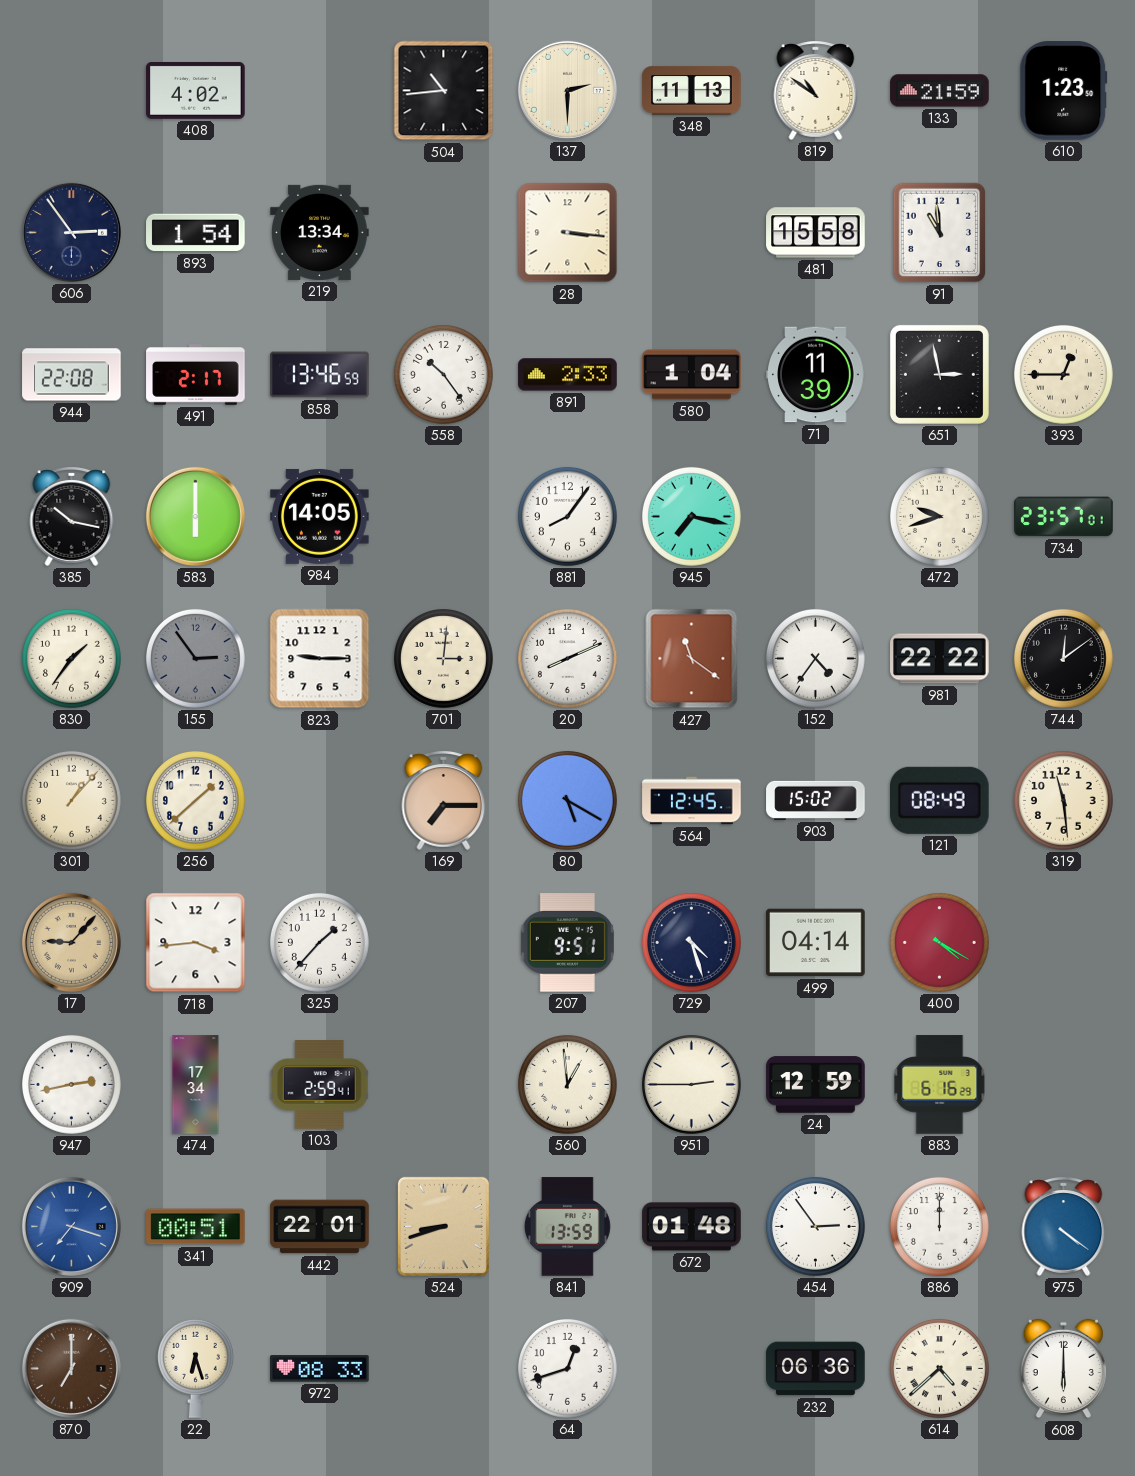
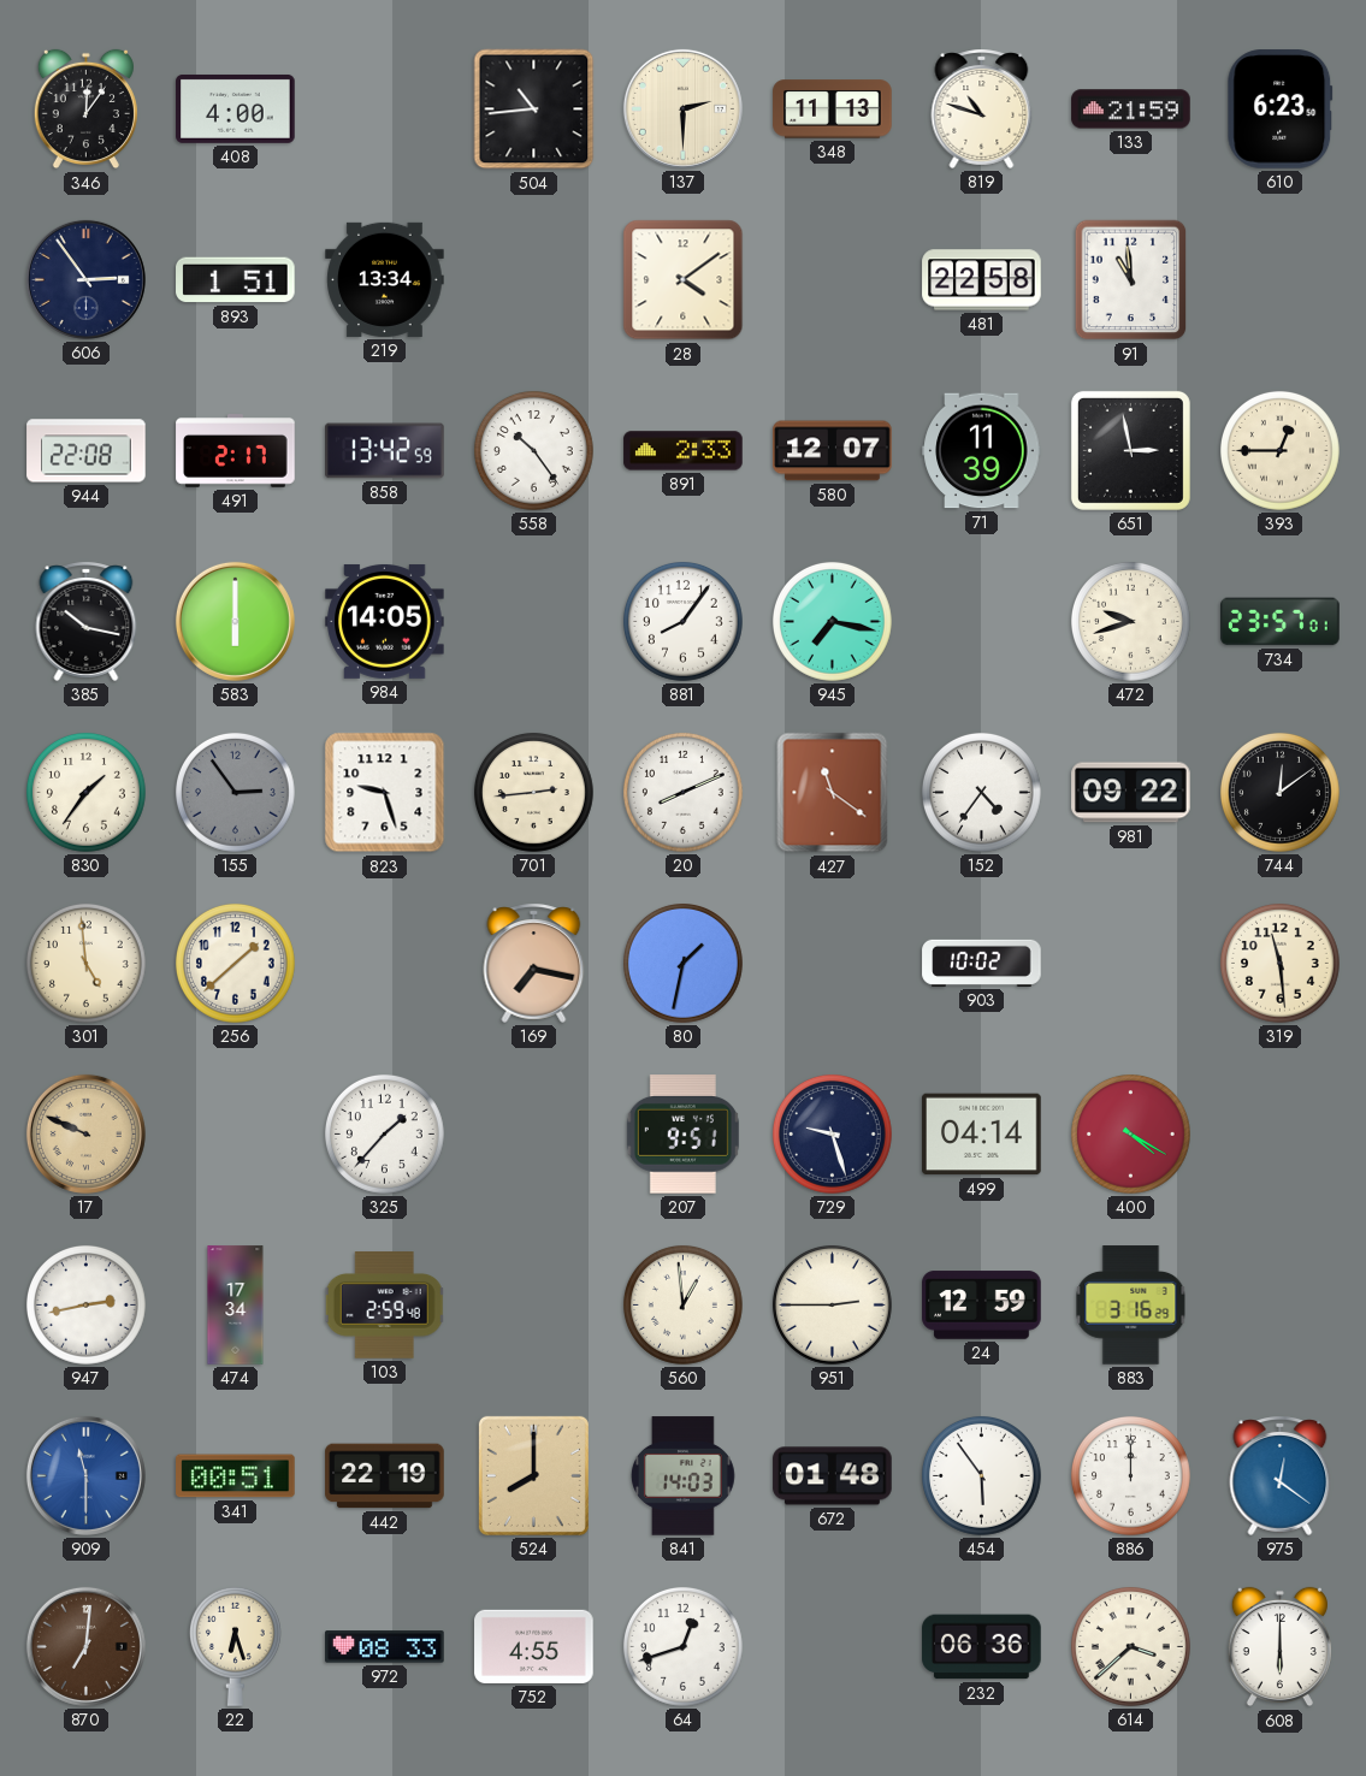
346: none -> 12:06
408: 4:02 -> 4:00
819: 10:51 -> 10:48
610: 1:23 -> 6:23
893: 1:54 -> 1:51
28: 3:16 -> 4:09
481: 15:58 -> 22:58
858: 13:46 -> 13:42
580: 1:04 -> 12:07
823: 9:15 -> 9:27
701: 3:01 -> 2:44
981: 22:22 -> 09:22
301: 1:07 -> 4:59
169: 7:15 -> 7:17
80: 5:20 -> 1:32
564: 12:45 -> none
903: 15:02 -> 10:02
121: 08:49 -> none
17: 9:07 -> 9:49
718: 3:44 -> none
729: 4:27 -> 9:27
103: 2:59:41 -> 2:59:48
883: 6:16 -> 3:16
909: 7:18 -> 11:30
442: 22:01 -> 22:19
524: 8:42 -> 8:00
841: 13:59 -> 14:03
454: 2:54 -> 5:54
975: 4:21 -> 12:21
870: 7:00 -> 7:01
752: none -> 4:55
614: 4:38 -> 3:38
